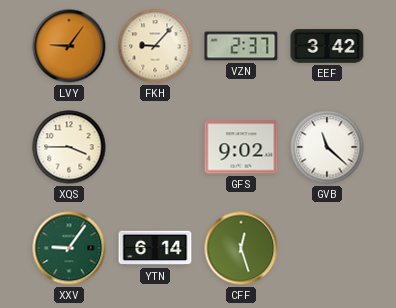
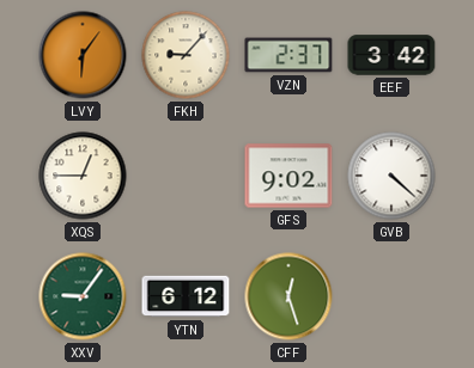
LVY: 9:06 -> 6:06
XQS: 3:45 -> 12:45
GVB: 11:22 -> 4:22
YTN: 6:14 -> 6:12
